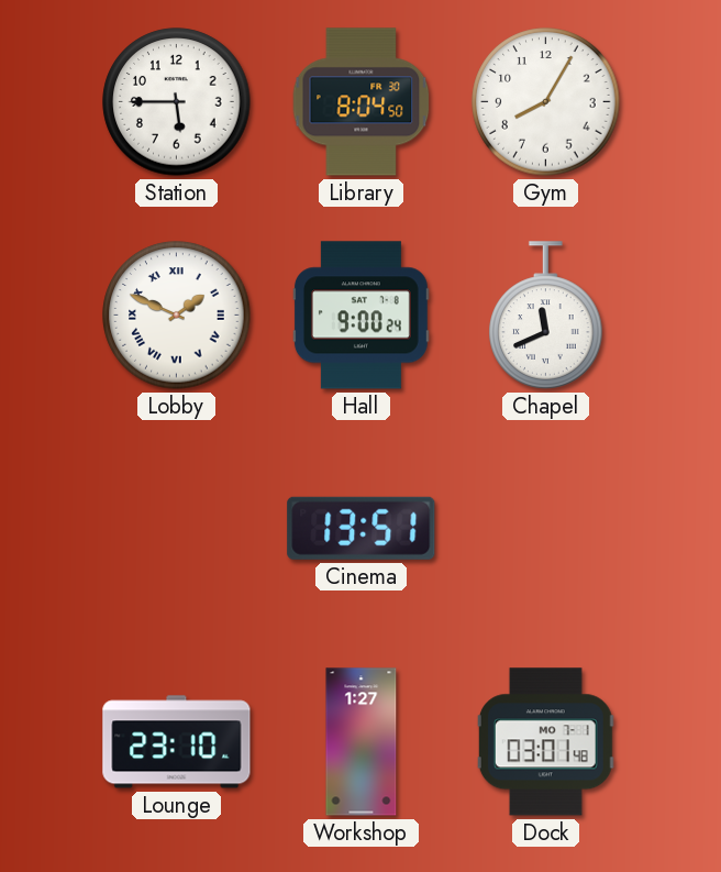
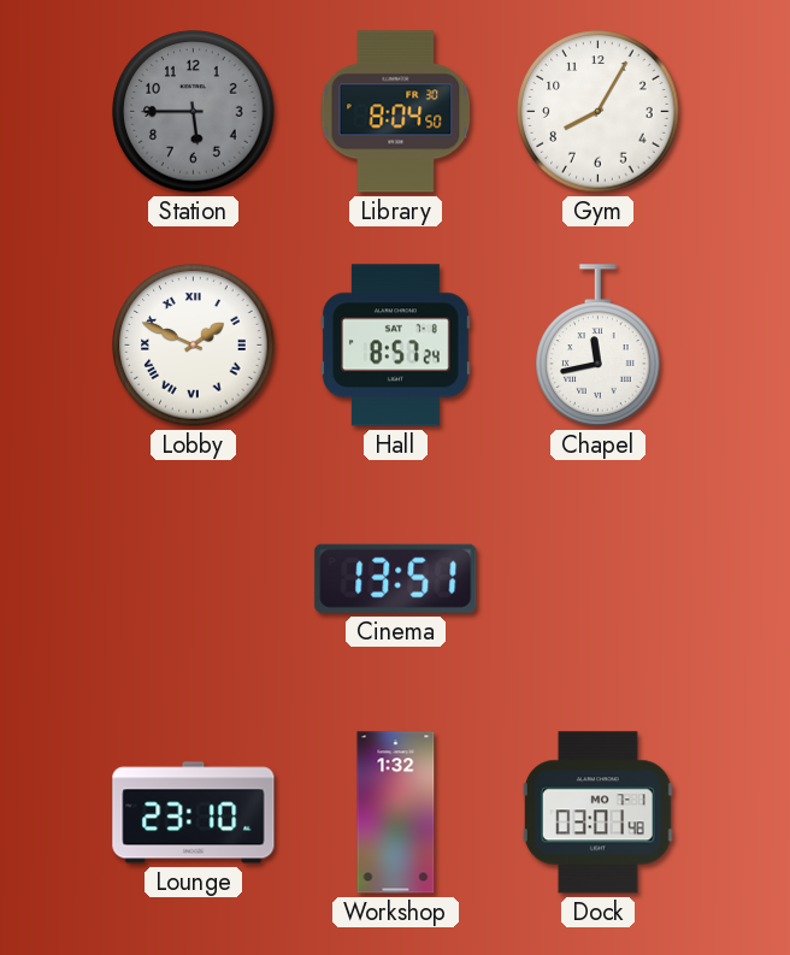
Station dial: white -> grey
Hall: 9:00 -> 8:57
Chapel: 11:41 -> 11:43
Workshop: 1:27 -> 1:32
